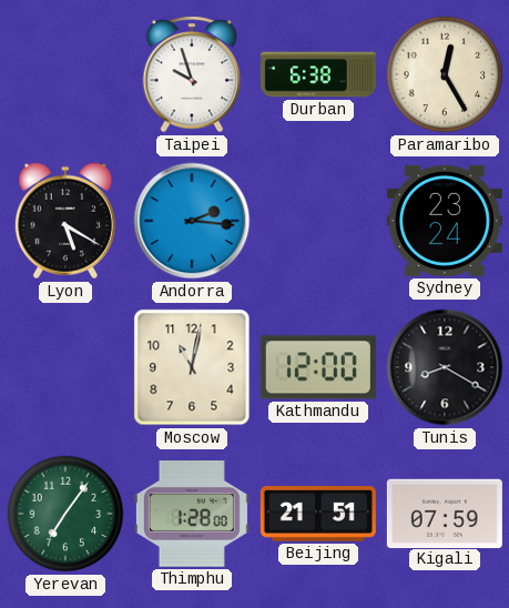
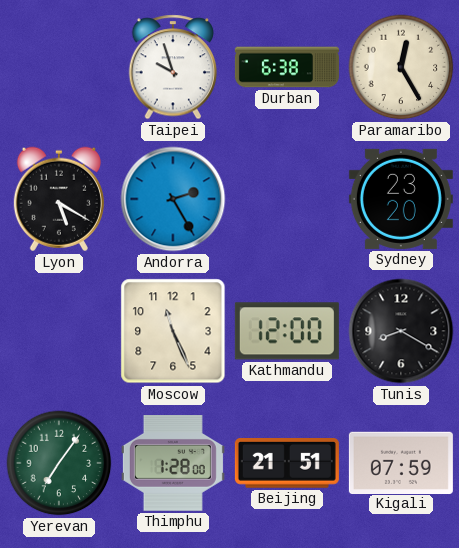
Andorra: 2:16 -> 2:25
Sydney: 23:24 -> 23:20
Moscow: 11:02 -> 11:26
